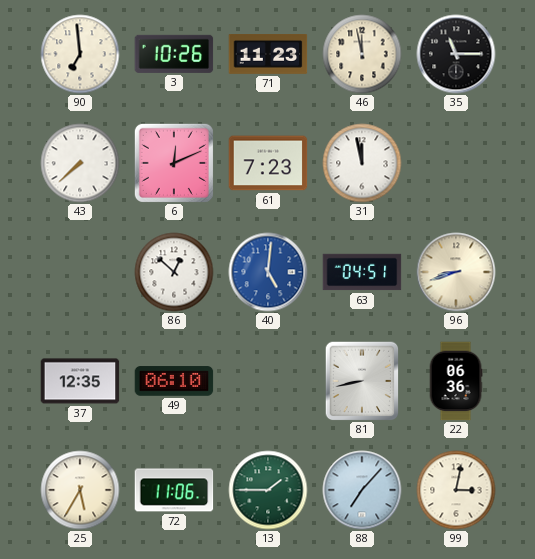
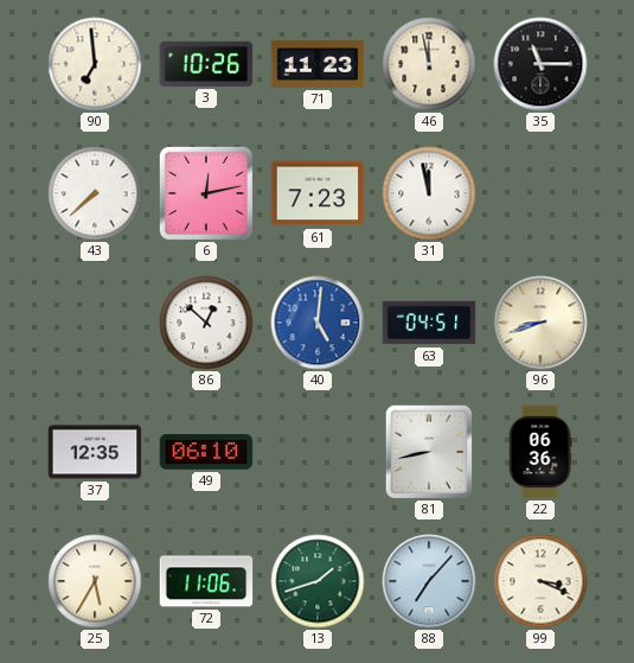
6: 12:11 -> 12:13
13: 1:45 -> 1:42
99: 3:02 -> 3:19
